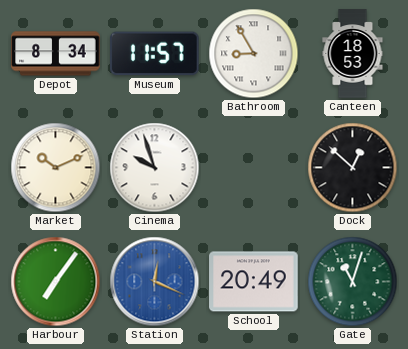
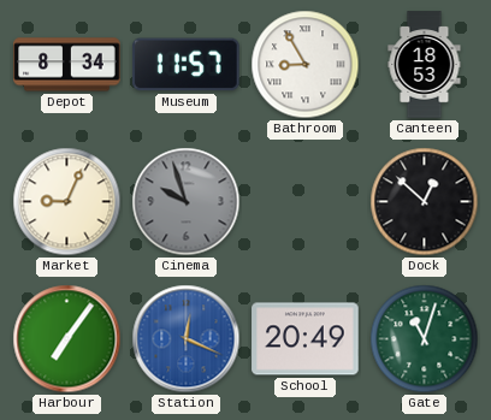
Market: 10:11 -> 9:04
Cinema dial: white -> grey
